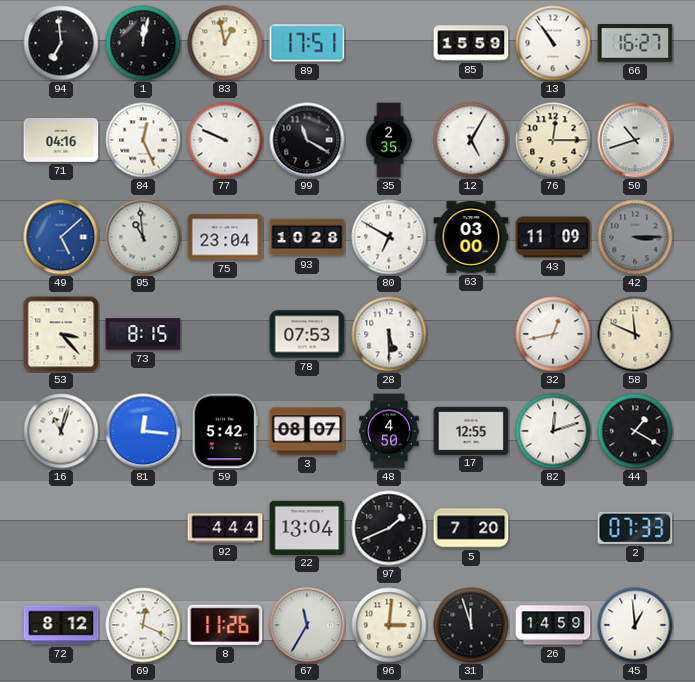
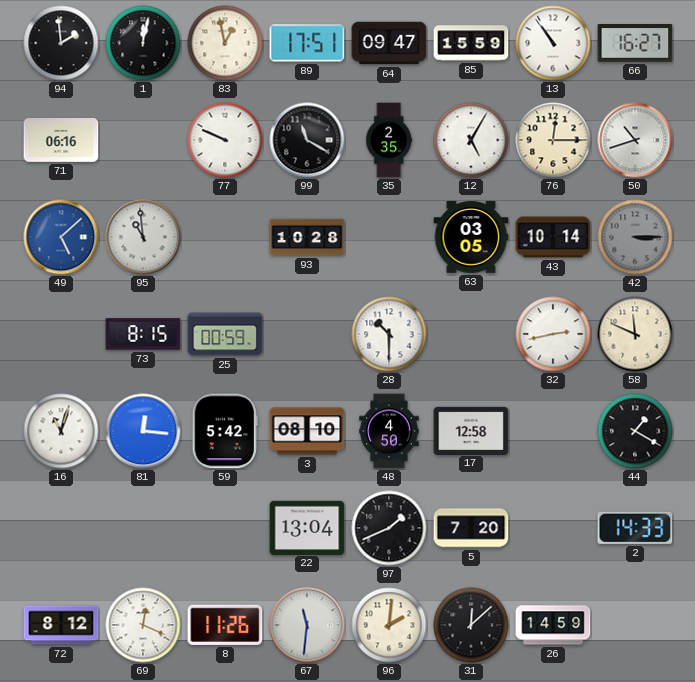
94: 6:59 -> 1:59
64: none -> 09:47
71: 04:16 -> 06:16
84: 12:26 -> none
75: 23:04 -> none
80: 6:50 -> none
63: 03:00 -> 03:05
43: 11:09 -> 10:14
53: 3:23 -> none
25: none -> 00:59
78: 07:53 -> none
28: 5:30 -> 10:30
32: 12:43 -> 2:43
3: 08:07 -> 08:10
17: 12:55 -> 12:58
82: 12:12 -> none
92: 4:44 -> none
2: 07:33 -> 14:33
67: 11:35 -> 11:31
96: 3:01 -> 2:01
31: 11:57 -> 12:08
45: 12:59 -> none
